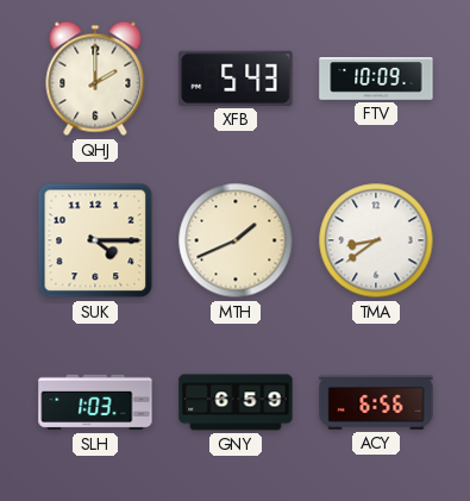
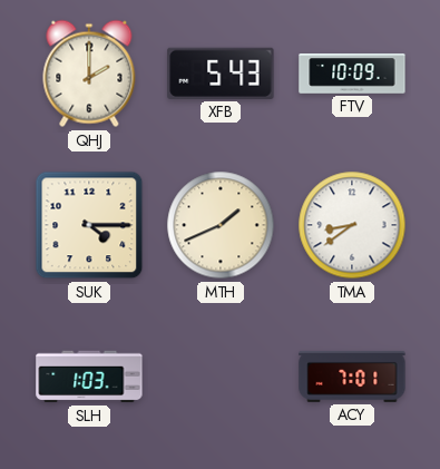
GNY: 6:59 -> none
ACY: 6:56 -> 7:01
